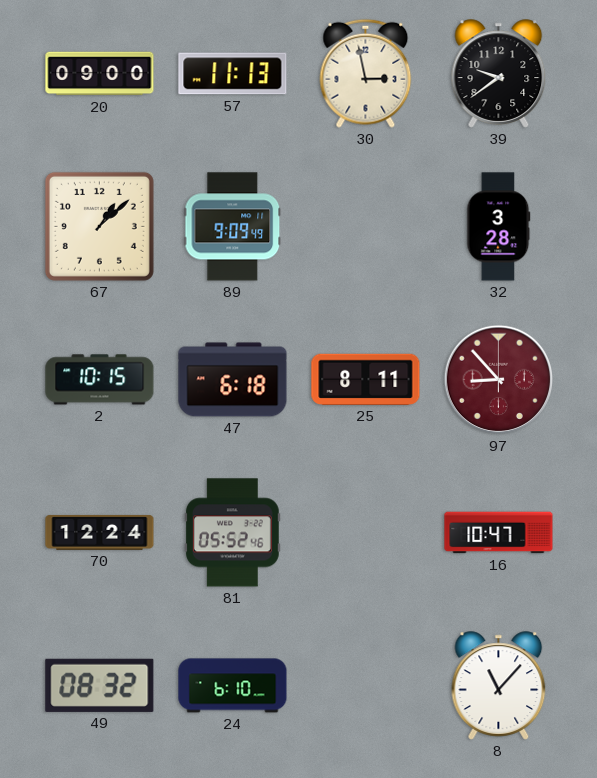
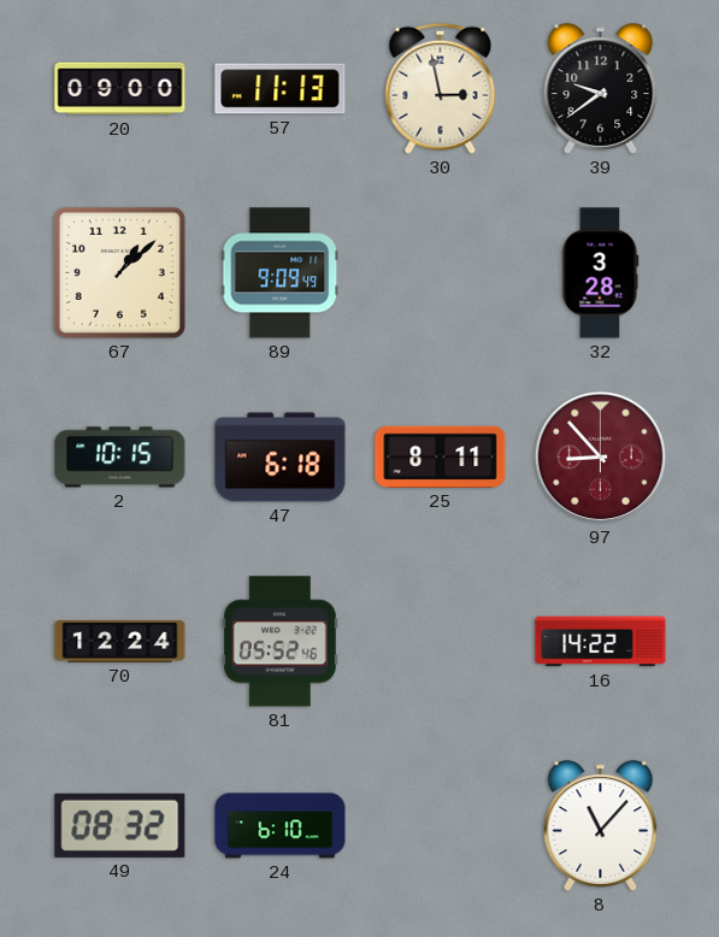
16: 10:47 -> 14:22
